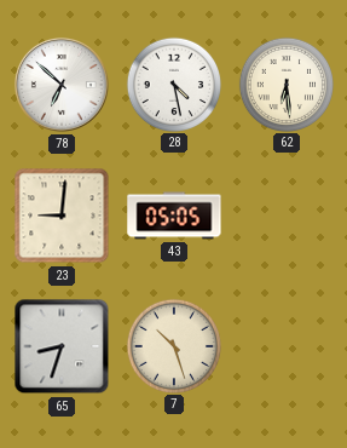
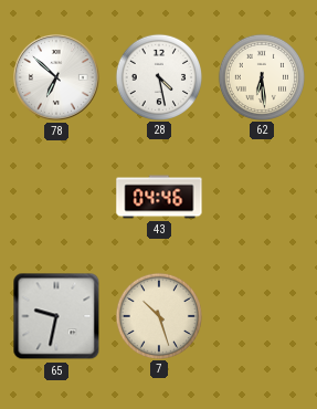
23: 9:01 -> none
43: 05:05 -> 04:46
65: 8:33 -> 9:32
